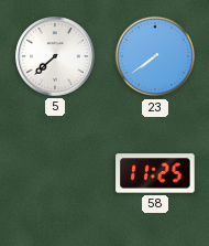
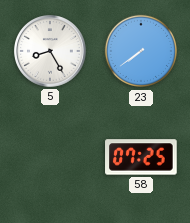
5: 7:38 -> 8:25
58: 11:25 -> 07:25
